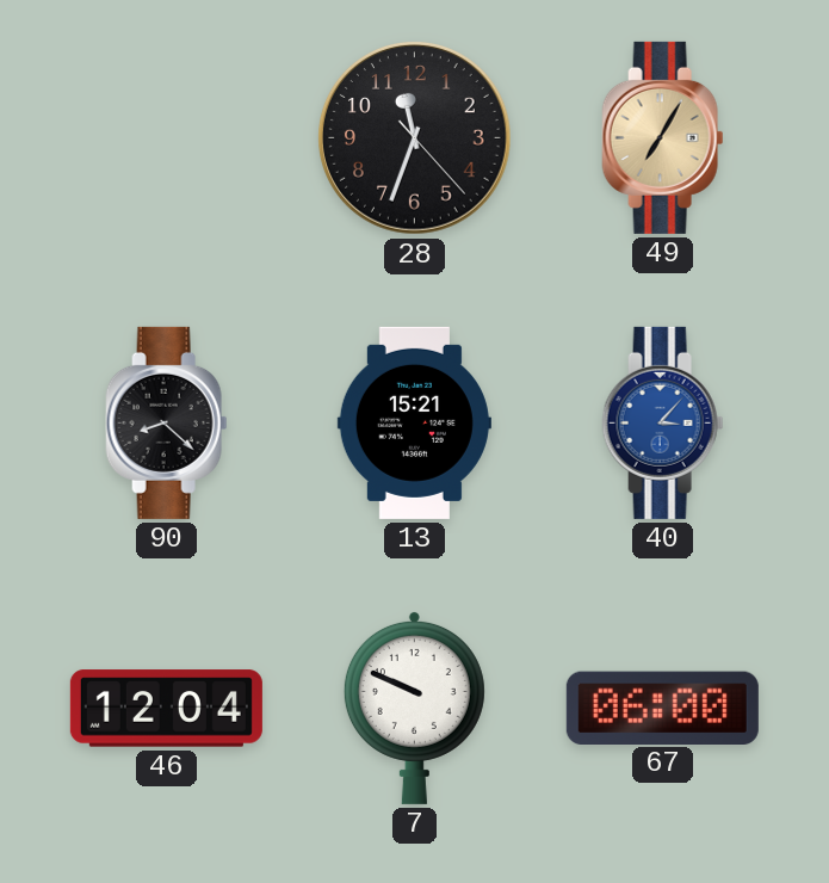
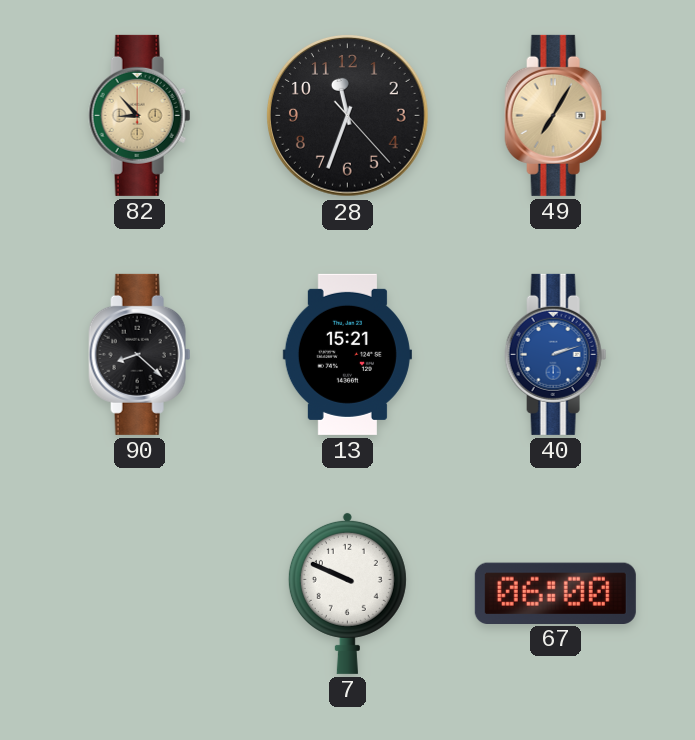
82: none -> 8:53
40: 3:07 -> 2:12
46: 12:04 -> none
